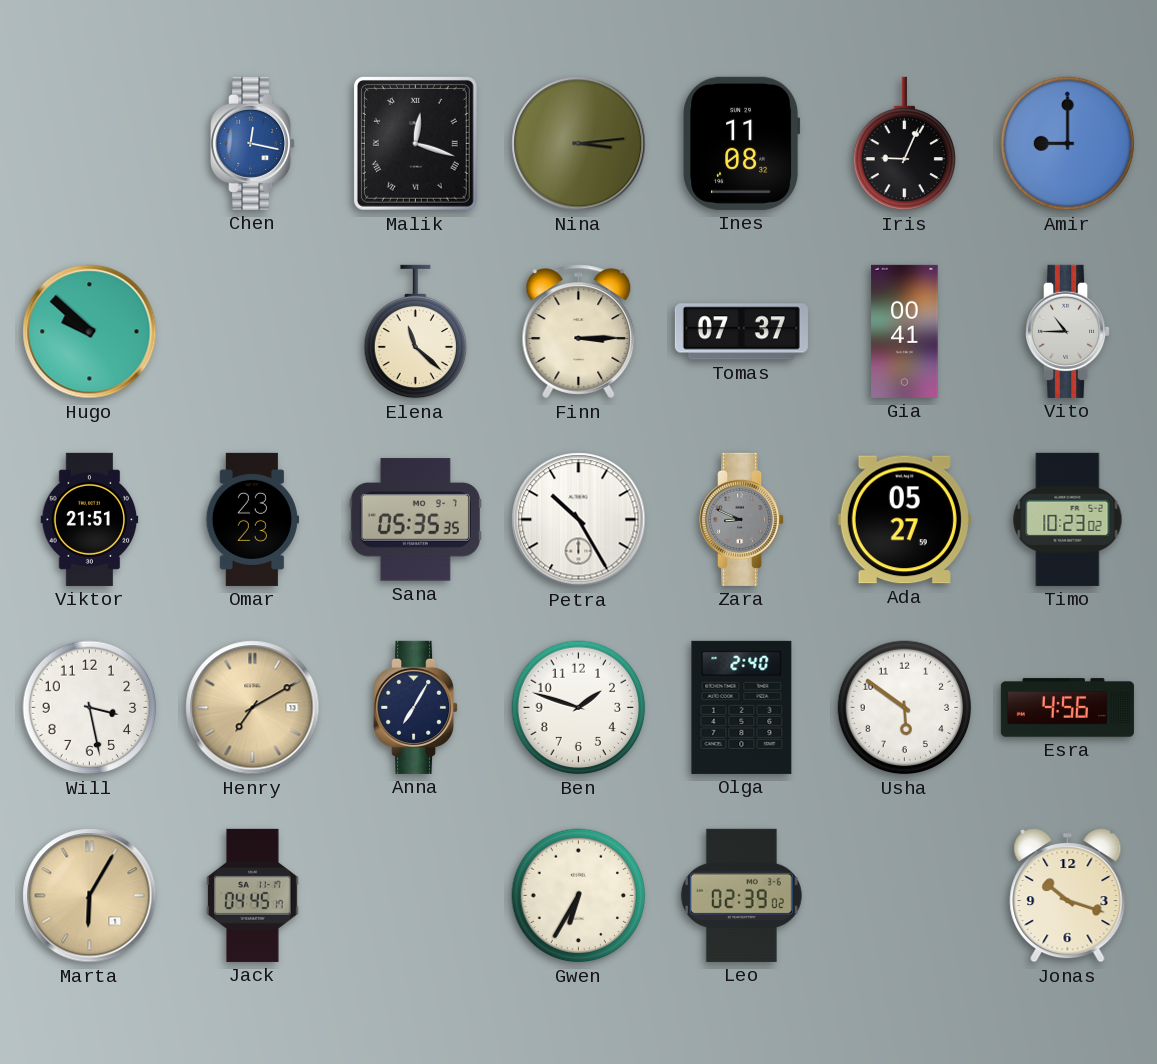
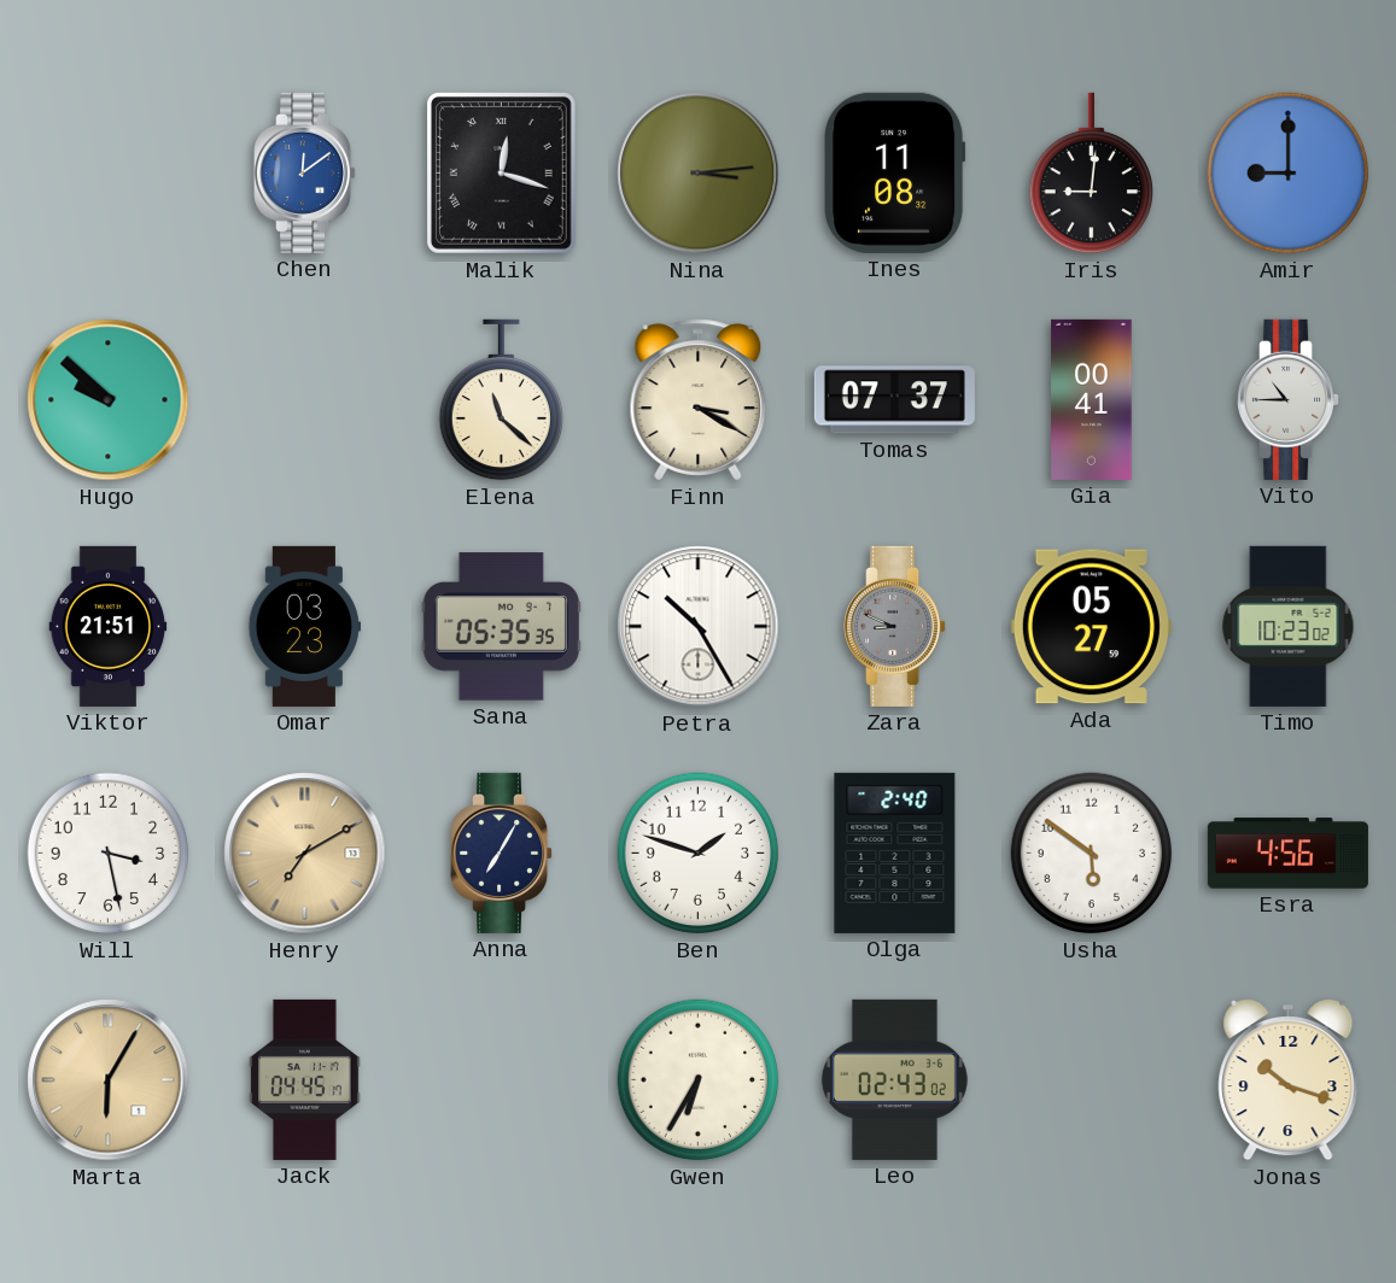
Chen: 12:17 -> 12:09
Iris: 9:04 -> 9:01
Finn: 3:15 -> 3:20
Omar: 23:23 -> 03:23
Leo: 02:39 -> 02:43
